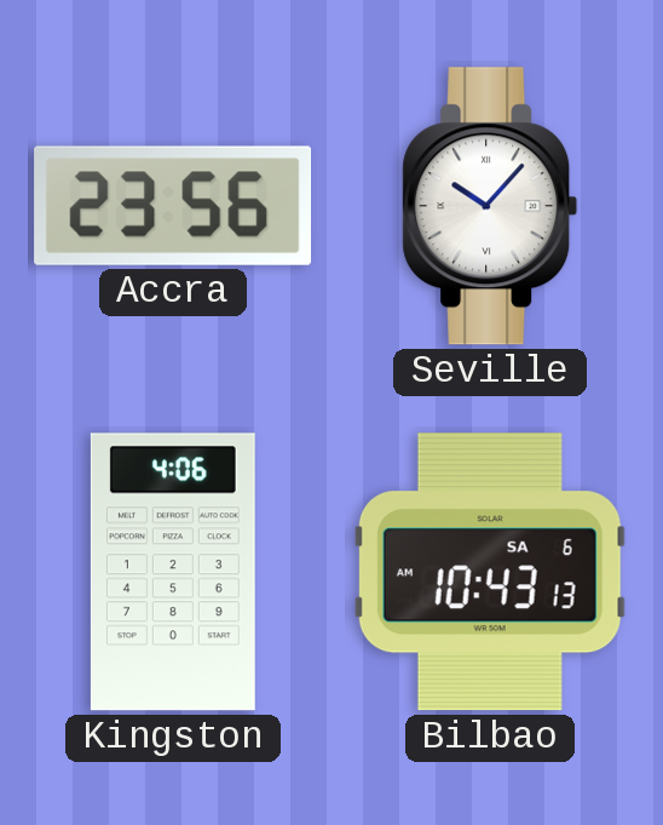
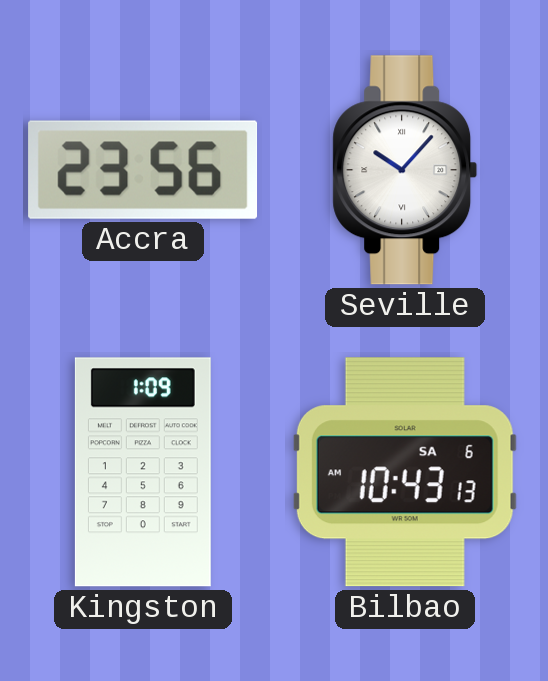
Kingston: 4:06 -> 1:09
